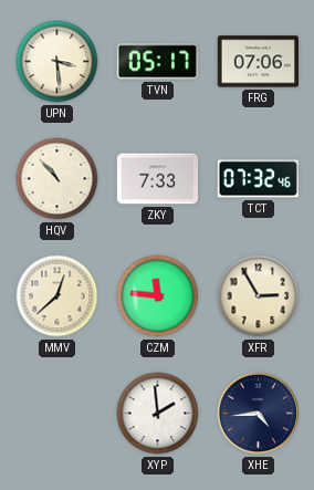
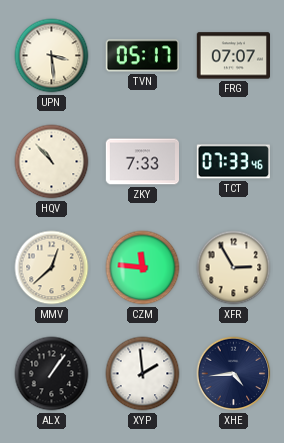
FRG: 07:06 -> 07:07
TCT: 07:32 -> 07:33
ALX: none -> 1:06
